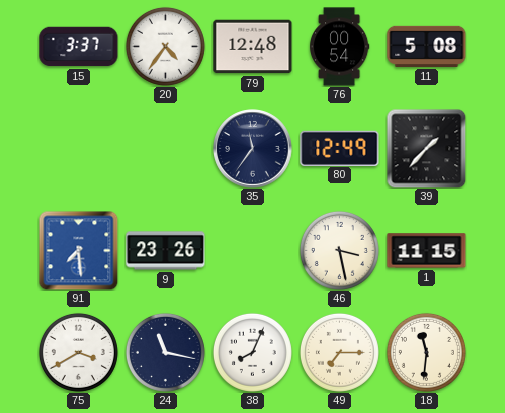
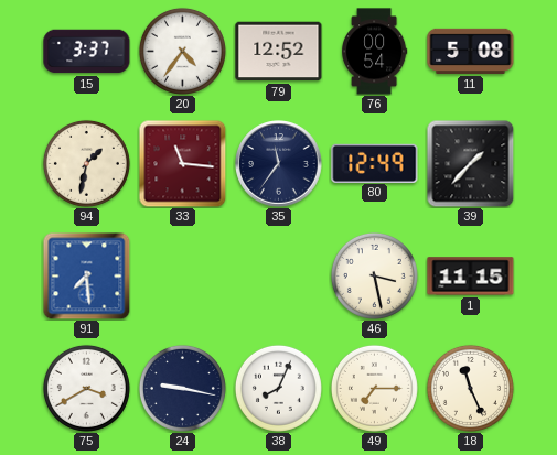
79: 12:48 -> 12:52
94: none -> 1:32
33: none -> 11:16
9: 23:26 -> none
24: 11:17 -> 9:17
18: 11:31 -> 11:26
